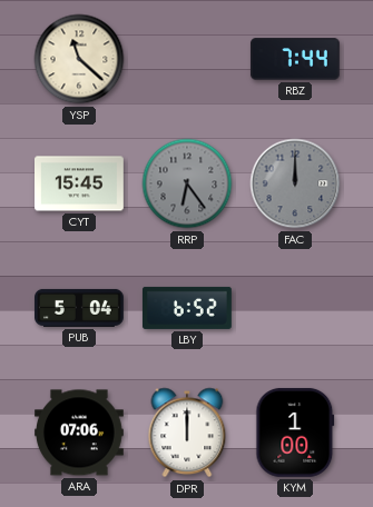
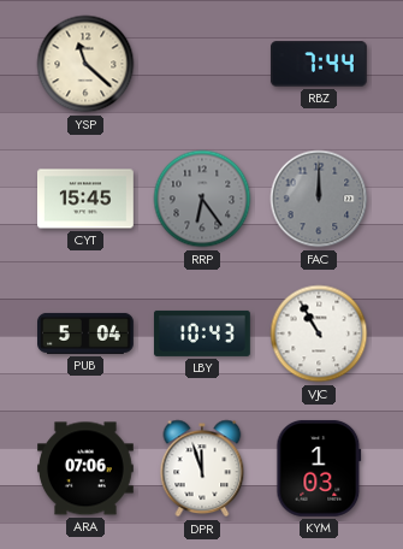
LBY: 6:52 -> 10:43
VJC: none -> 10:55
DPR: 12:00 -> 11:57
KYM: 1:00 -> 1:03
